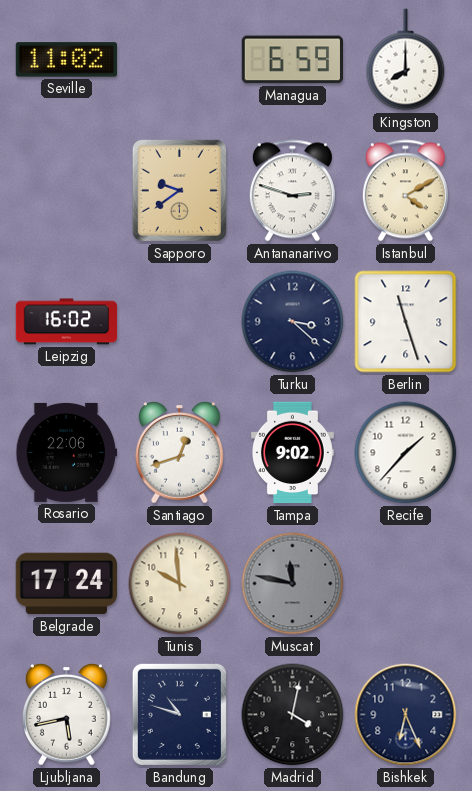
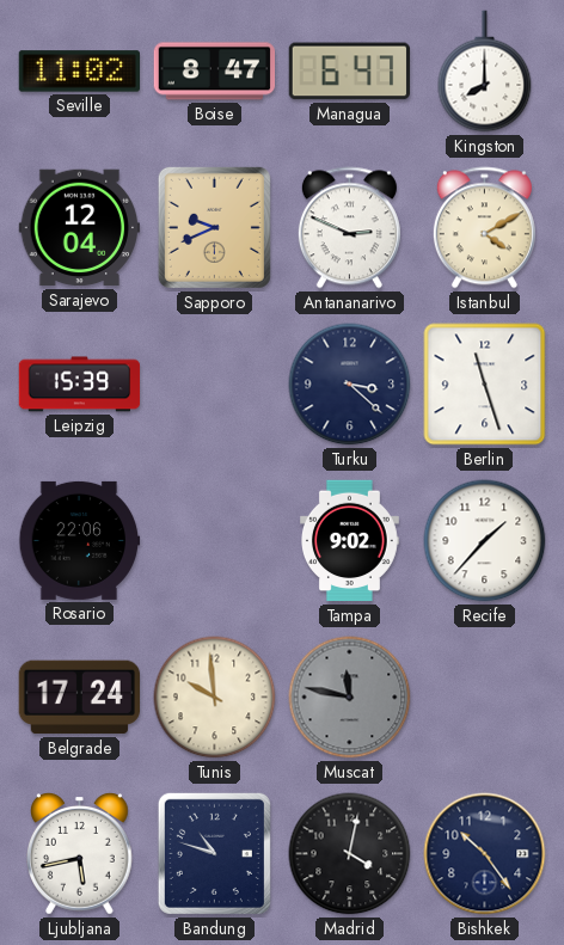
Boise: none -> 8:47
Managua: 6:59 -> 6:47
Sarajevo: none -> 12:04
Sapporo: 9:39 -> 9:41
Antananarivo: 2:48 -> 2:49
Leipzig: 16:02 -> 15:39
Santiago: 12:42 -> none
Bishkek: 6:26 -> 10:24
